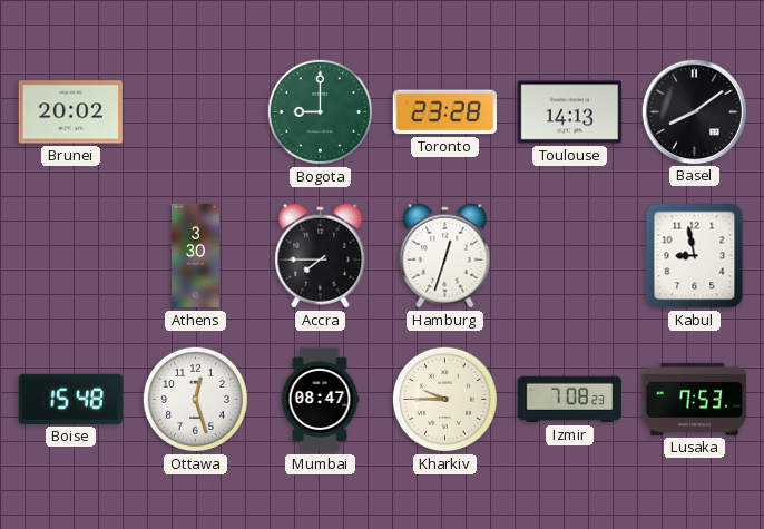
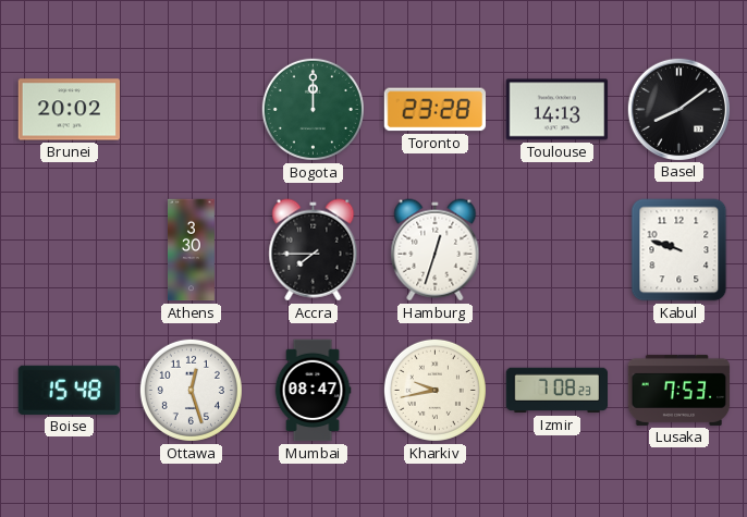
Bogota: 9:00 -> 12:00
Kabul: 8:58 -> 9:48
Kharkiv: 9:45 -> 9:43
